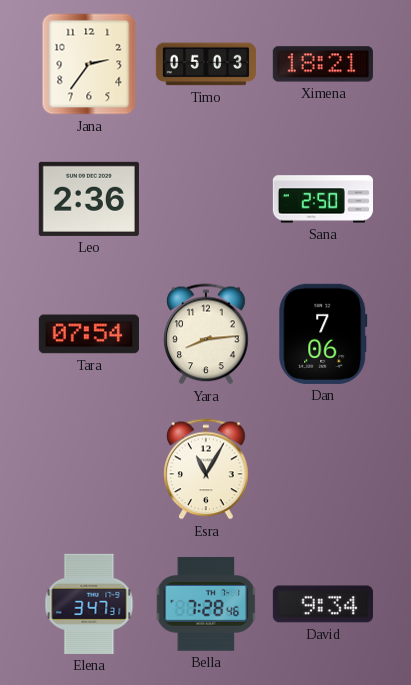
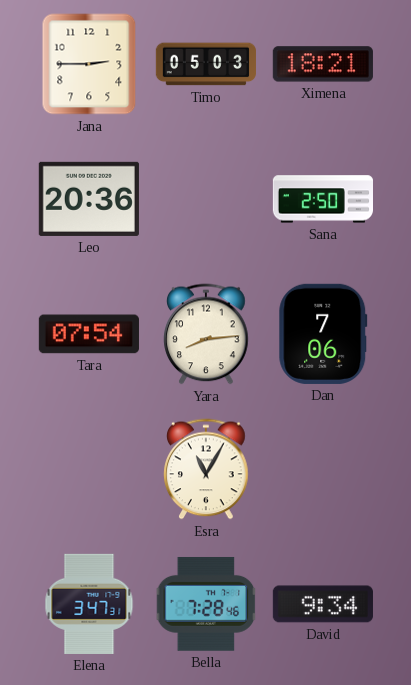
Jana: 2:36 -> 2:45
Leo: 2:36 -> 20:36
